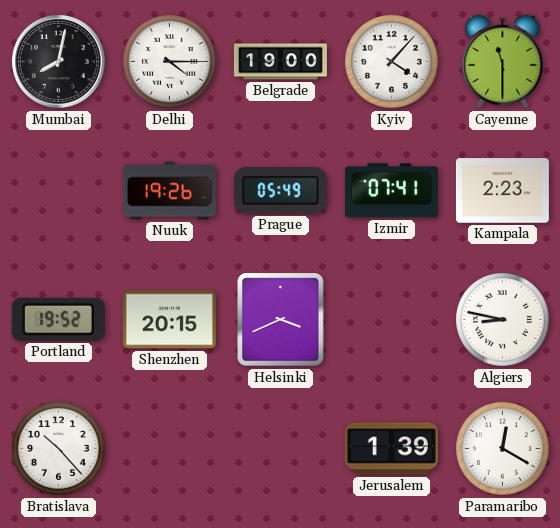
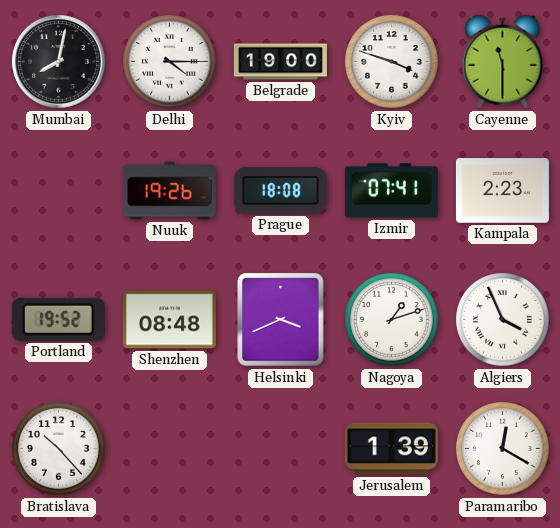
Kyiv: 4:07 -> 3:48
Prague: 05:49 -> 18:08
Shenzhen: 20:15 -> 08:48
Nagoya: none -> 1:12
Algiers: 8:47 -> 3:56
